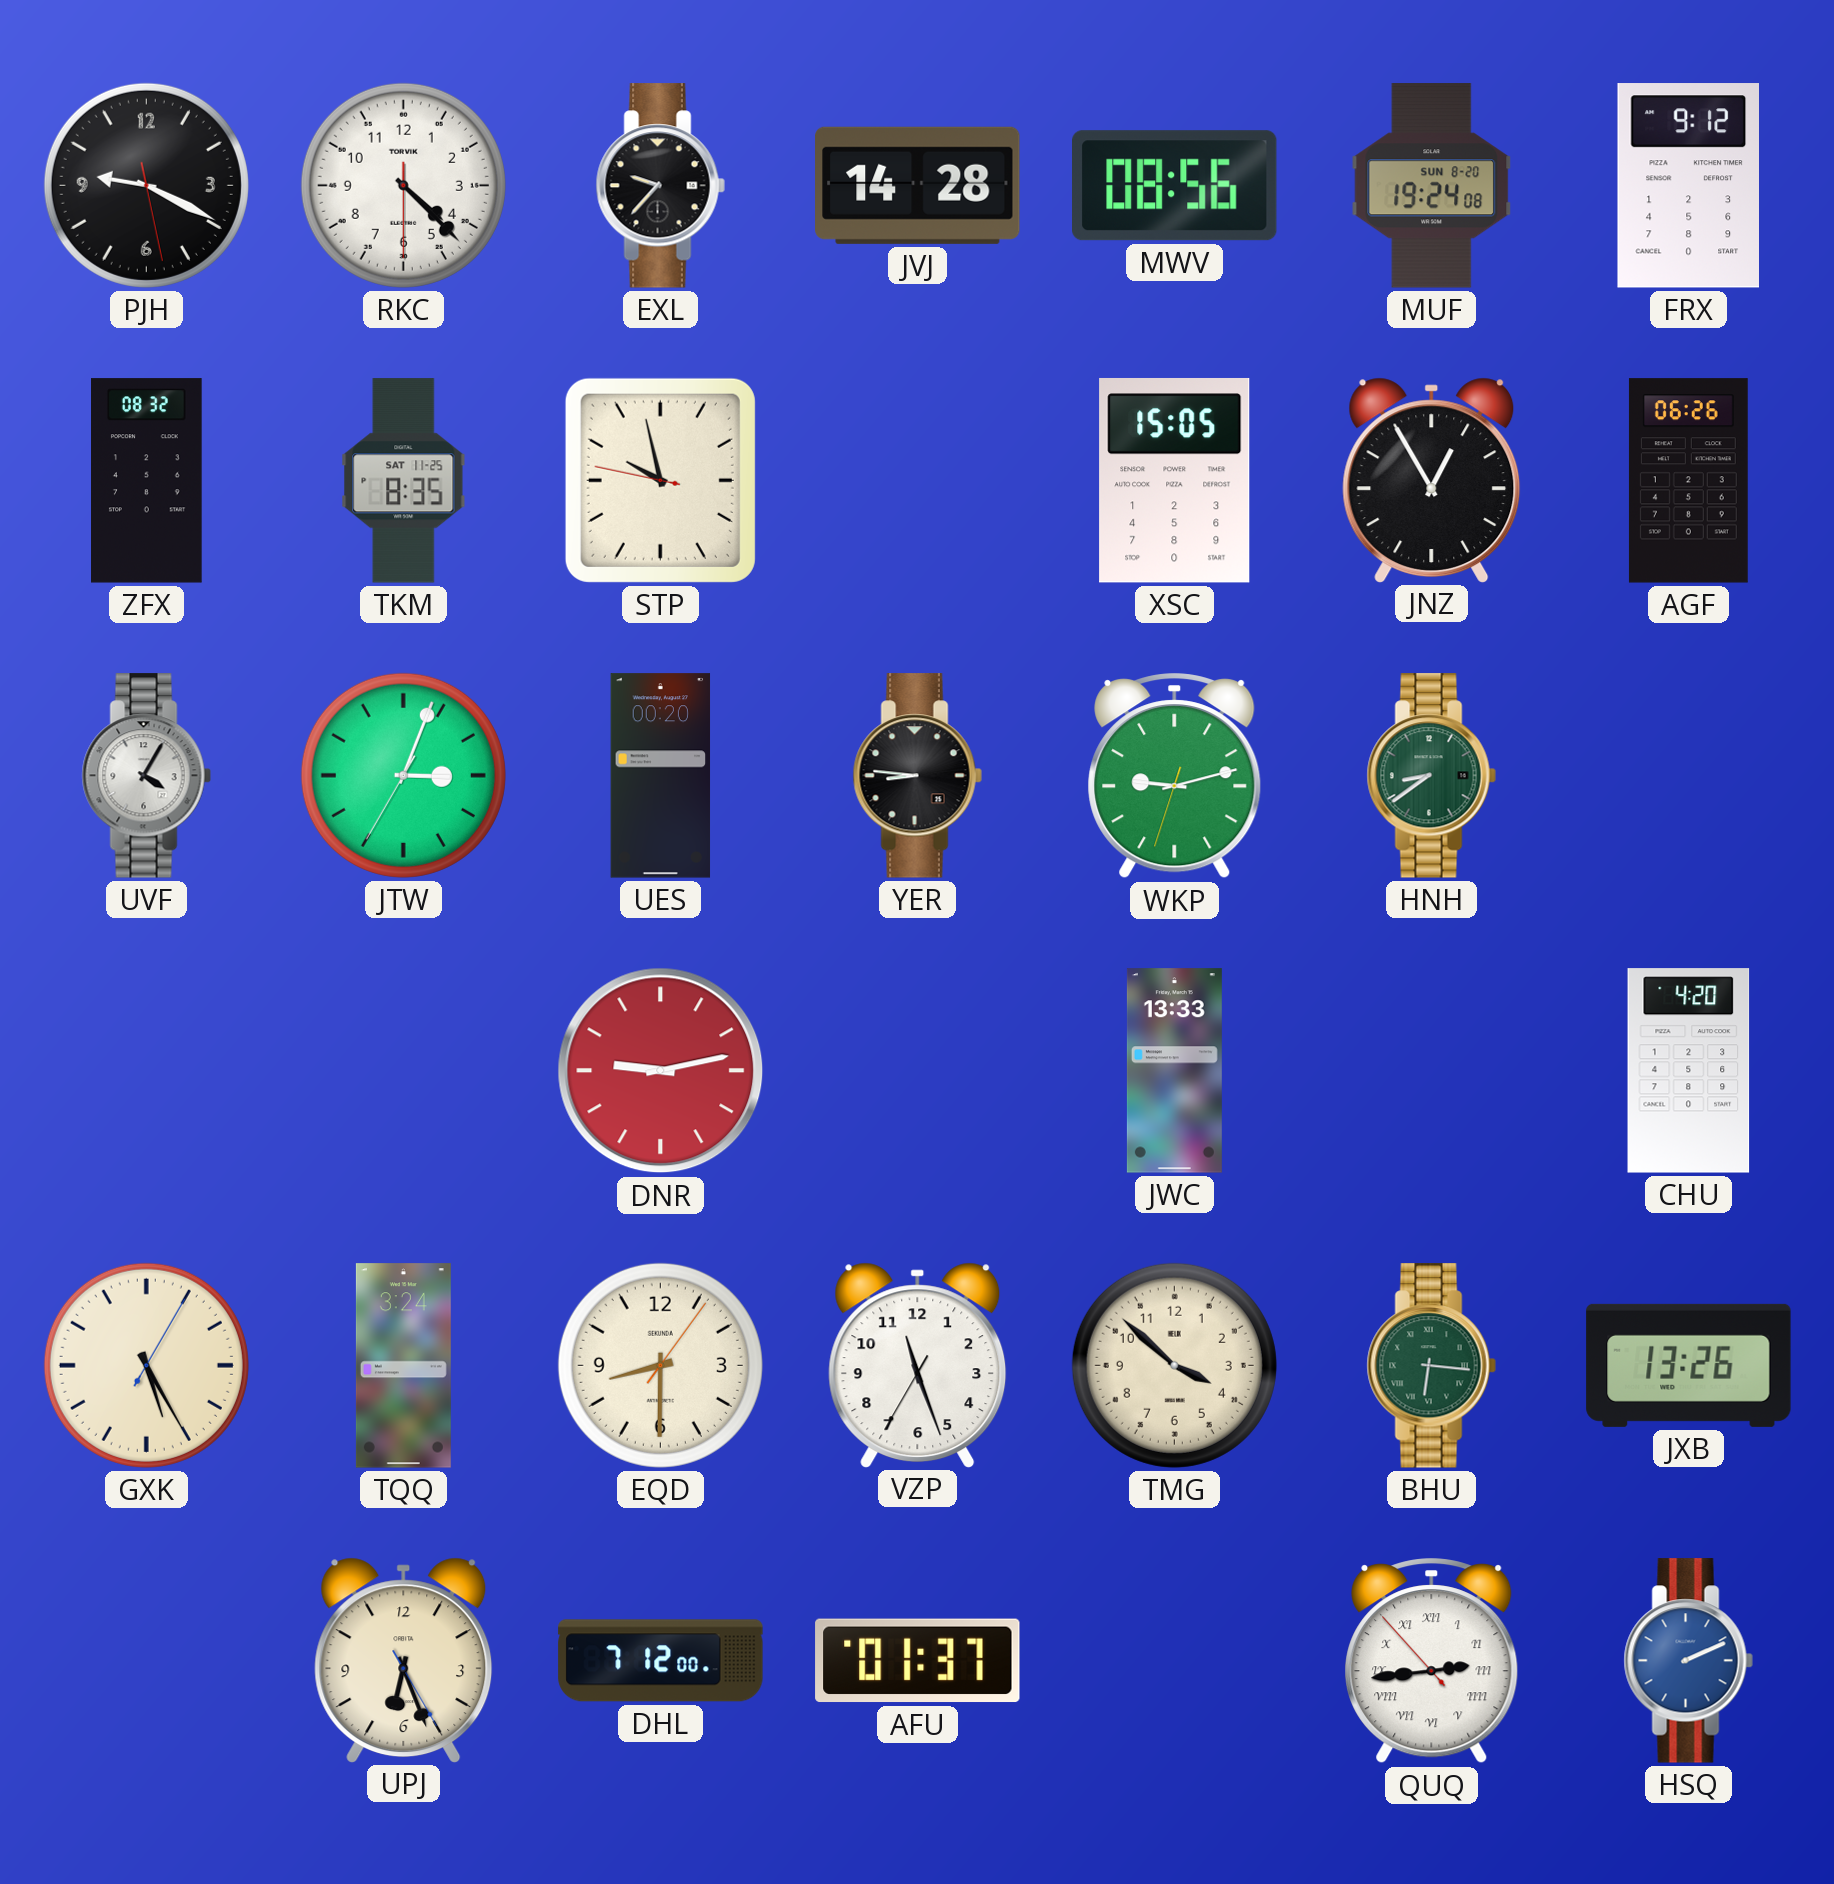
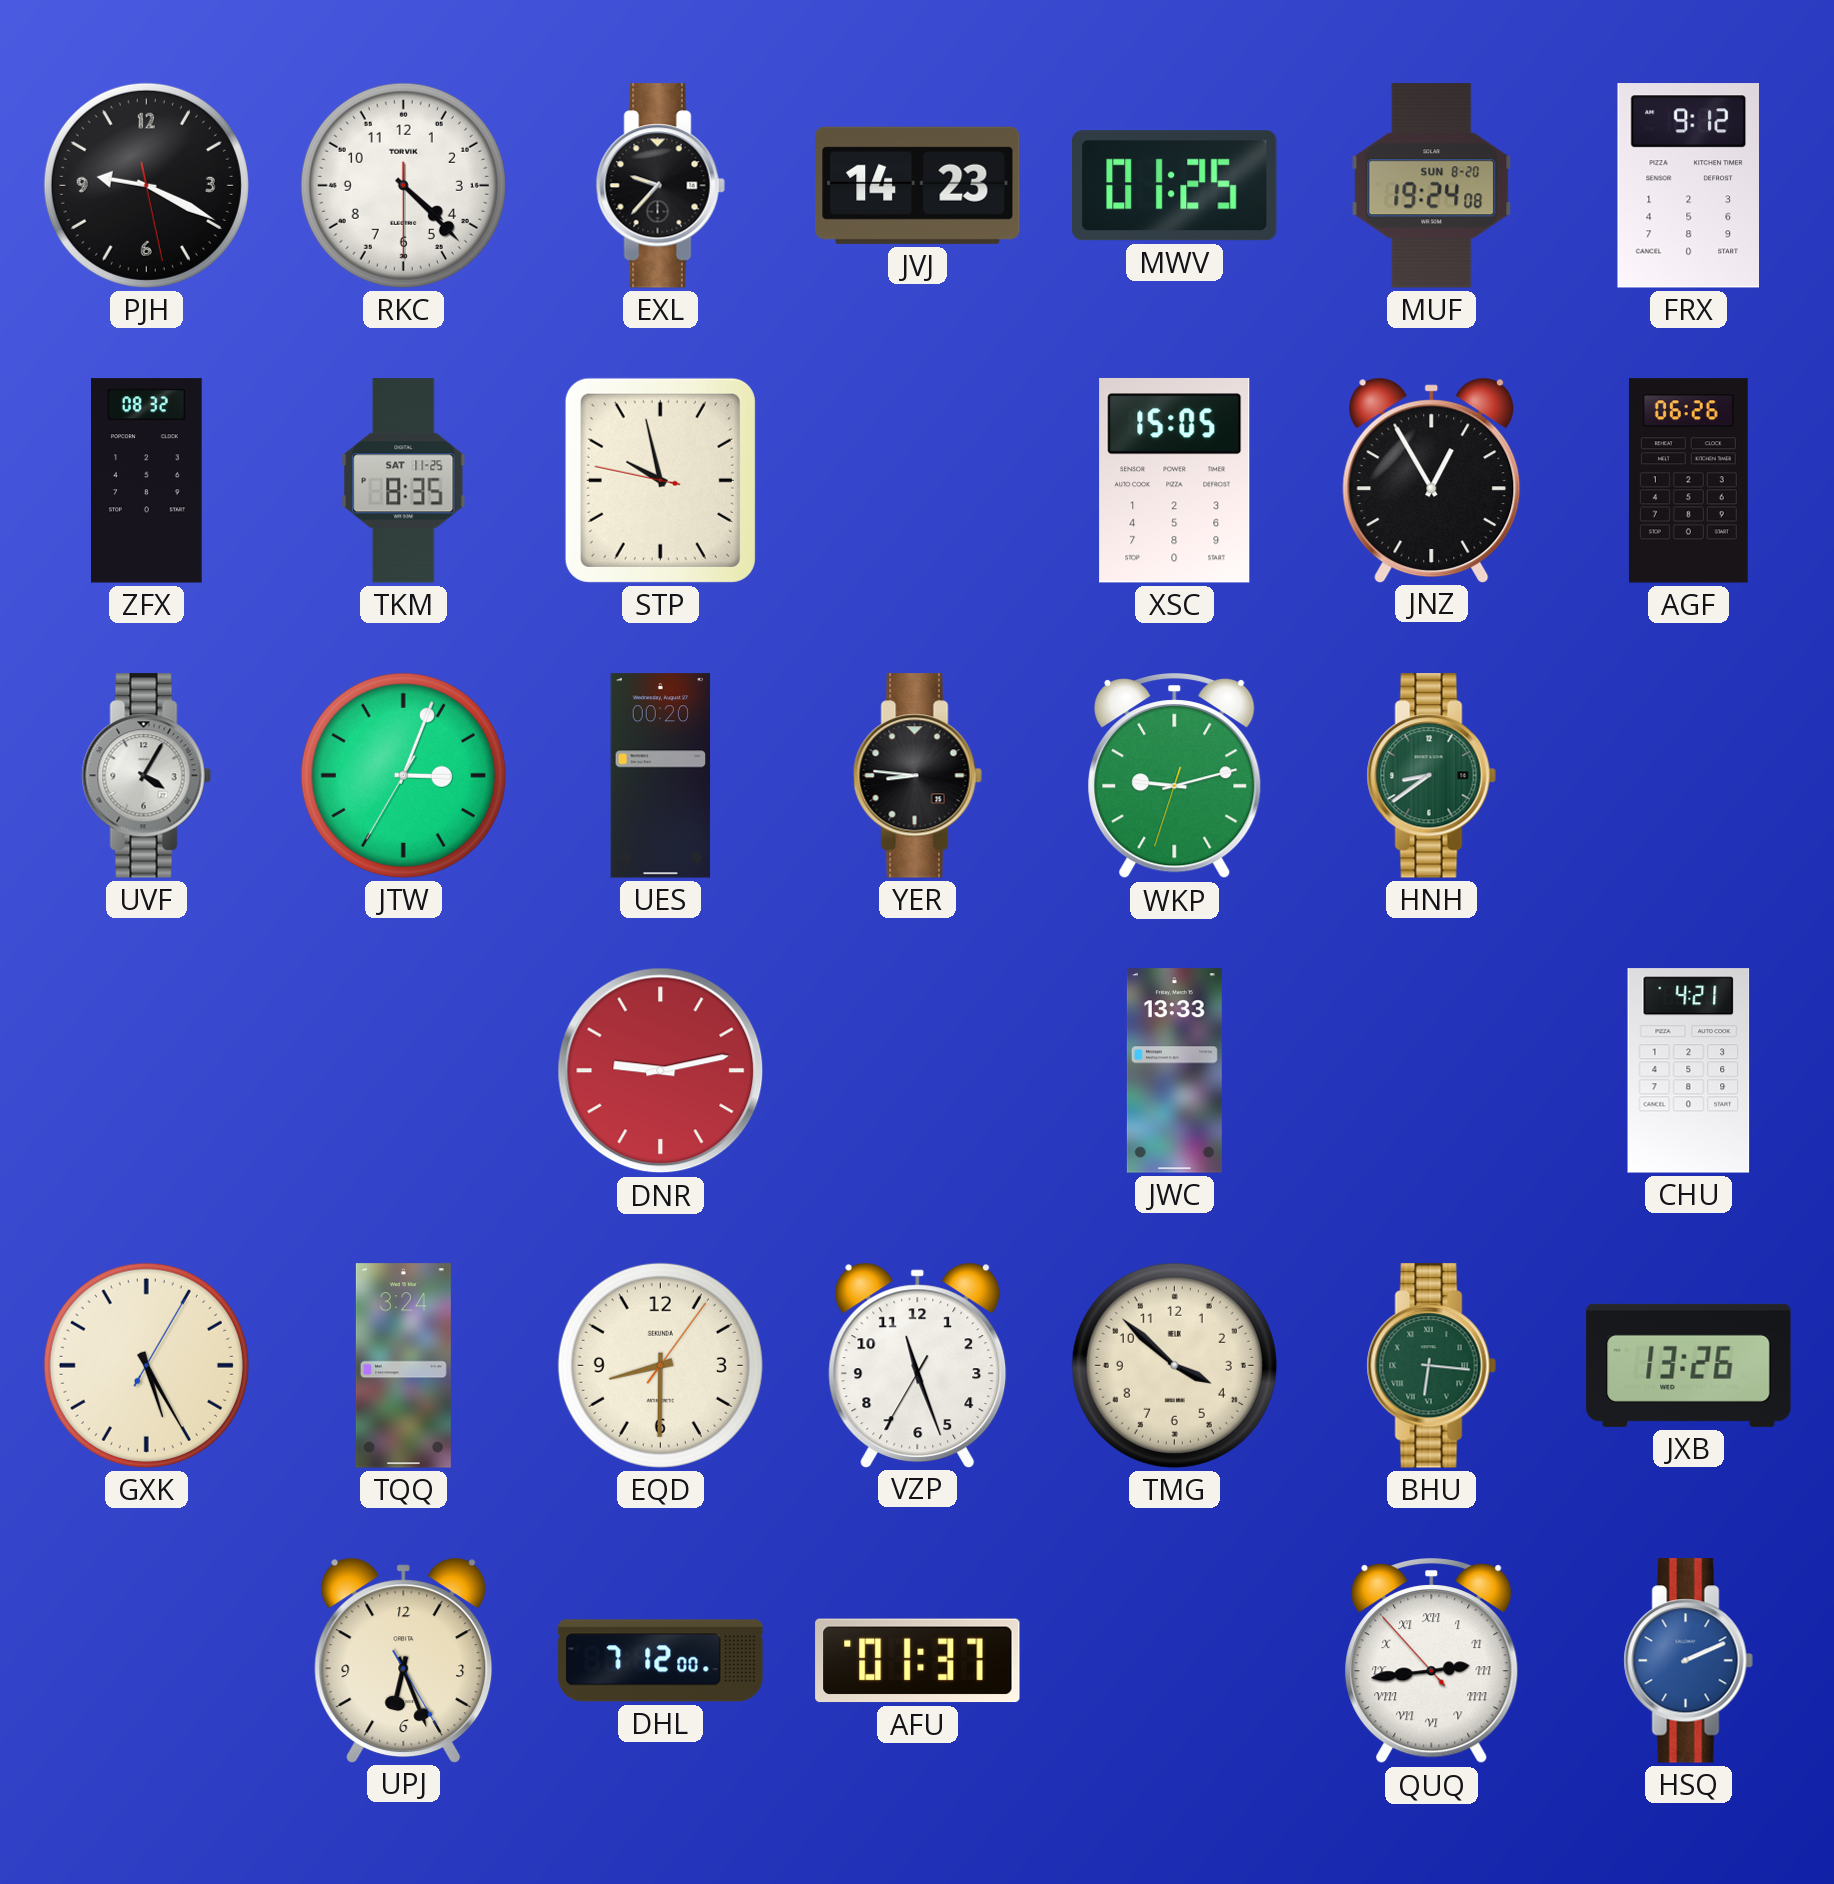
JVJ: 14:28 -> 14:23
MWV: 08:56 -> 01:25
CHU: 4:20 -> 4:21
